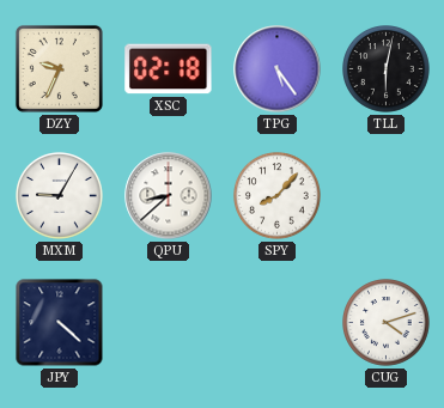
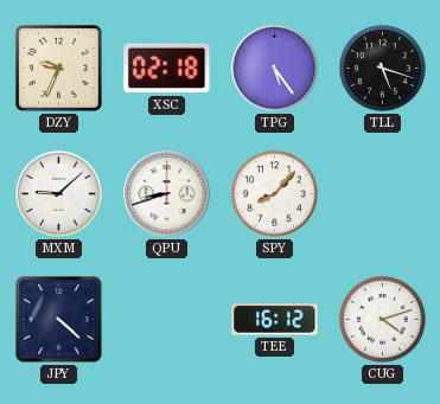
TLL: 6:02 -> 5:18
MXM: 9:05 -> 9:08
QPU: 8:38 -> 8:42
TEE: none -> 16:12
